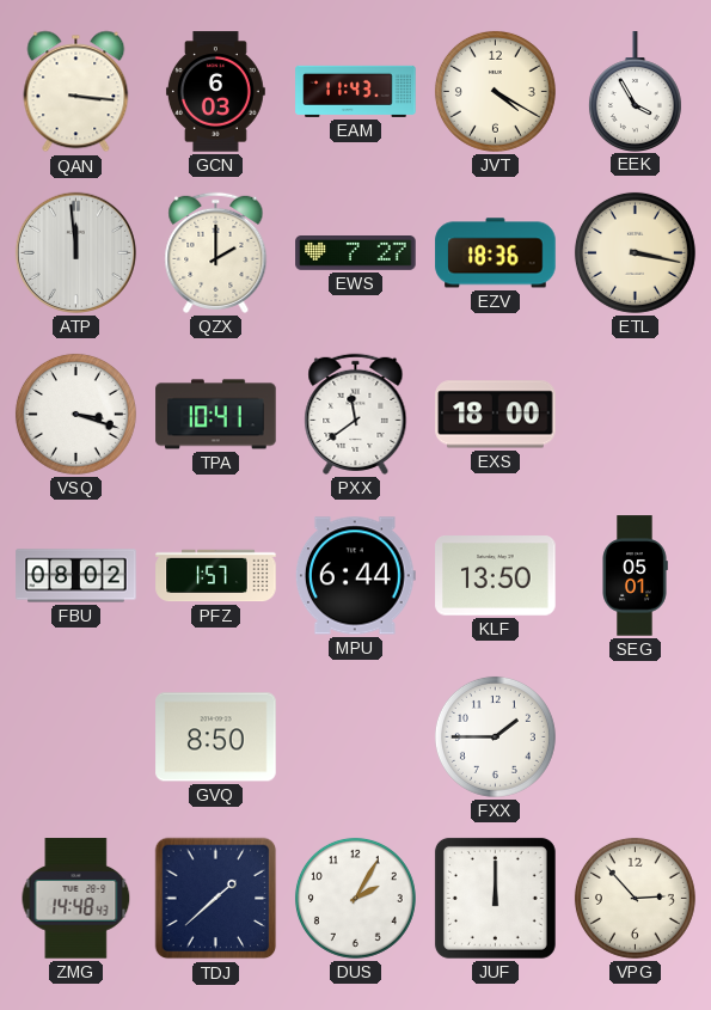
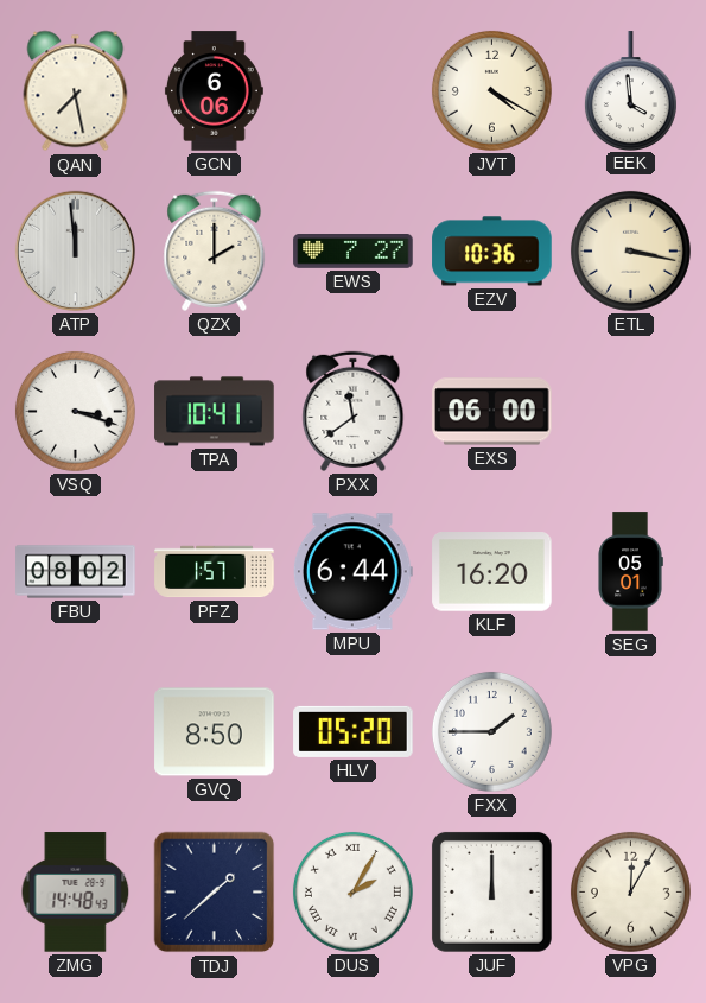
QAN: 3:16 -> 7:28
GCN: 6:03 -> 6:06
EAM: 11:43 -> none
EEK: 3:55 -> 3:59
EZV: 18:36 -> 10:36
EXS: 18:00 -> 06:00
KLF: 13:50 -> 16:20
HLV: none -> 05:20
DUS numerals: Arabic -> Roman
VPG: 2:53 -> 12:05
